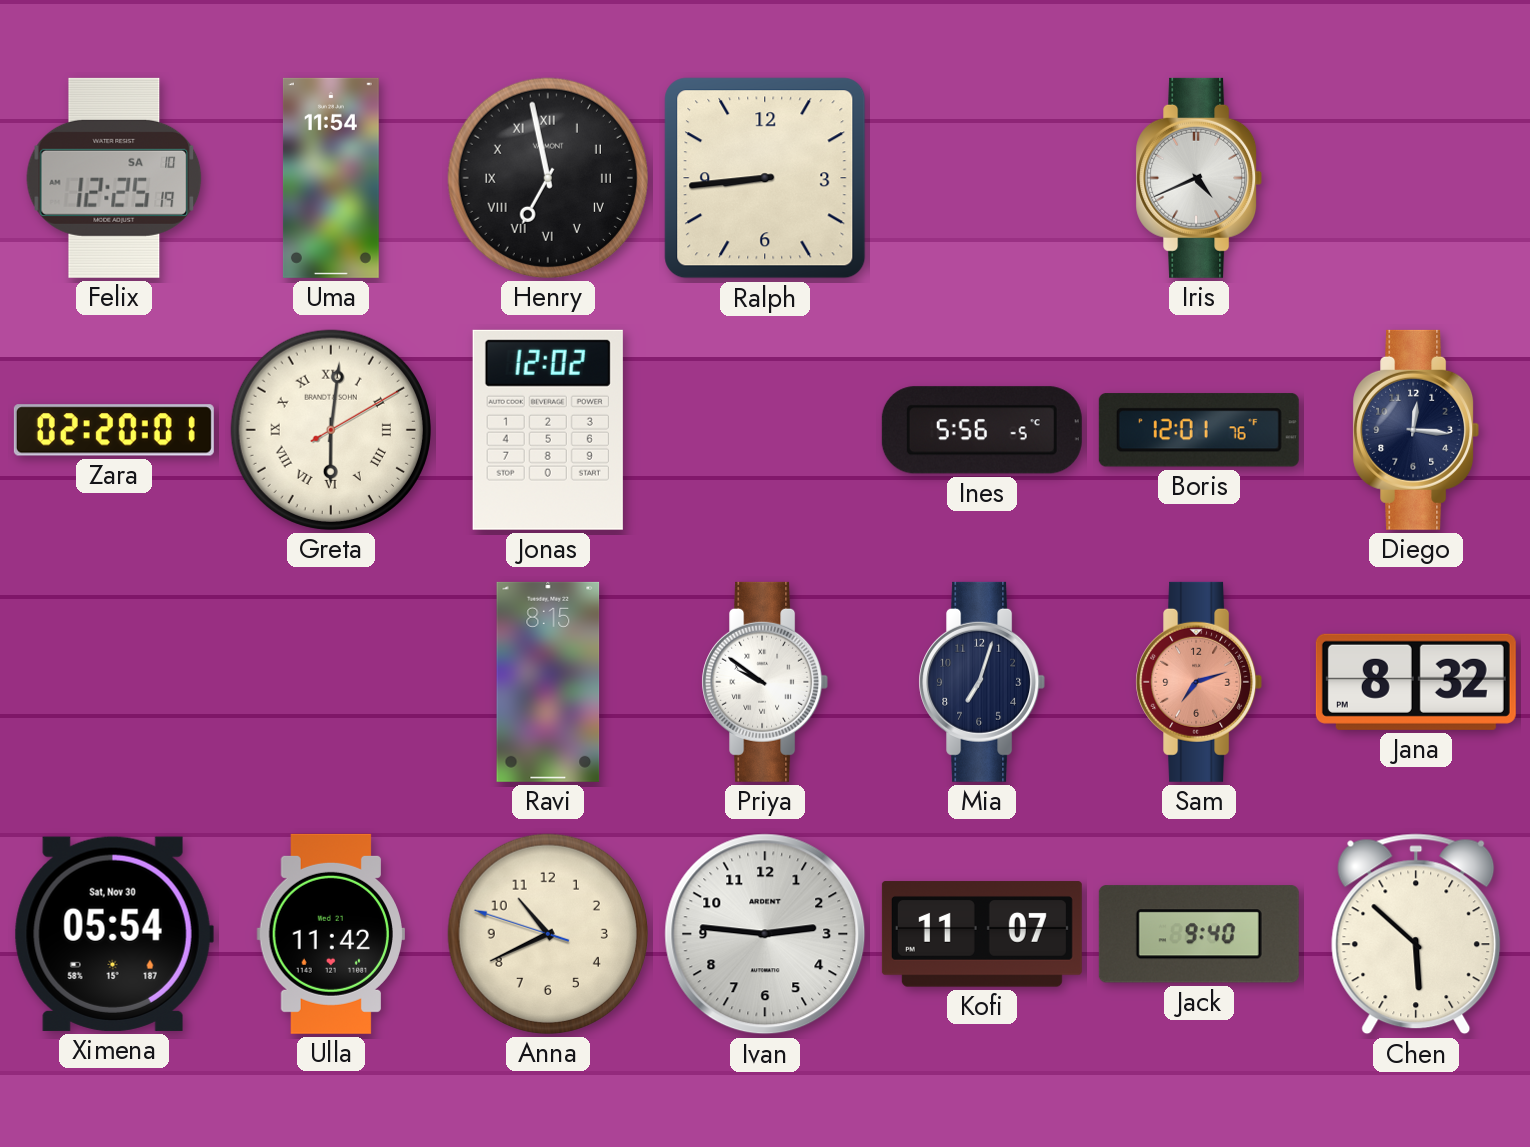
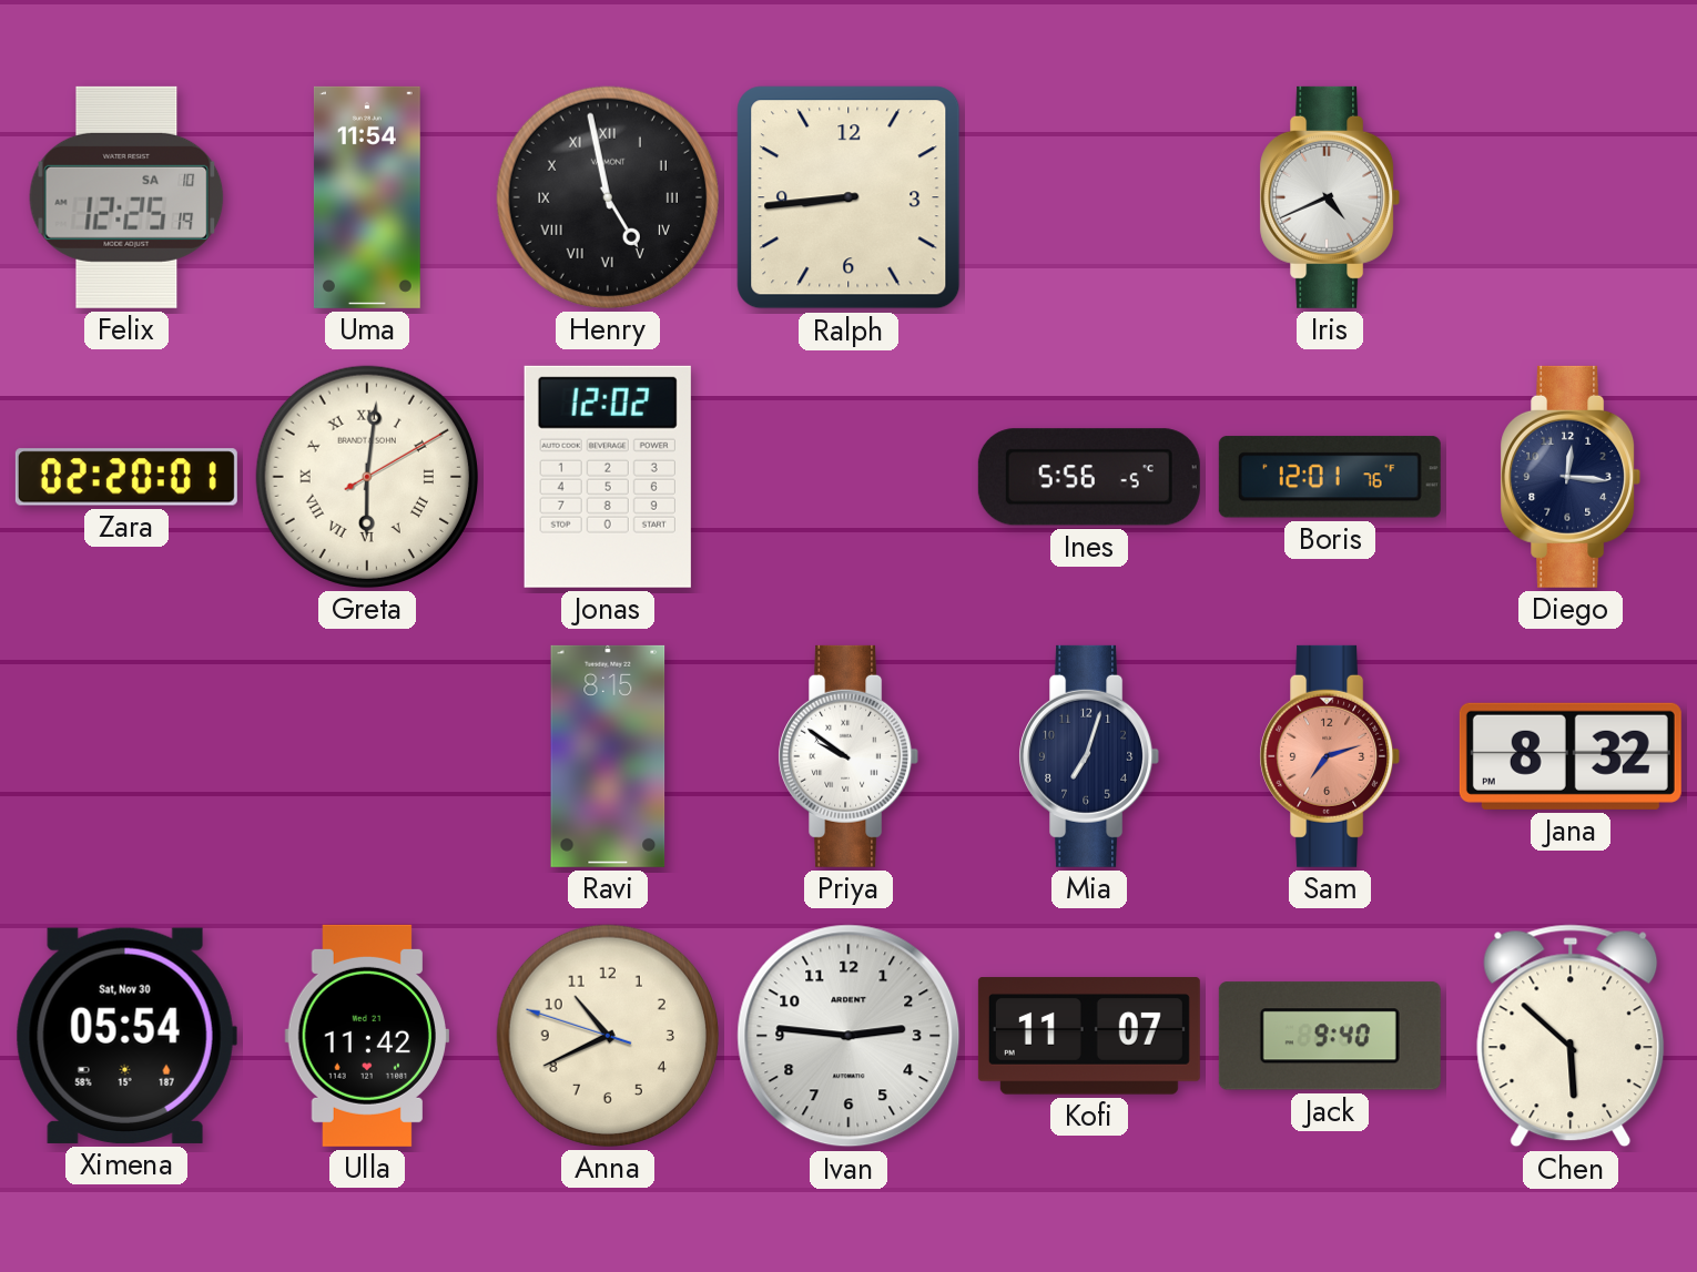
Henry: 6:58 -> 4:58
